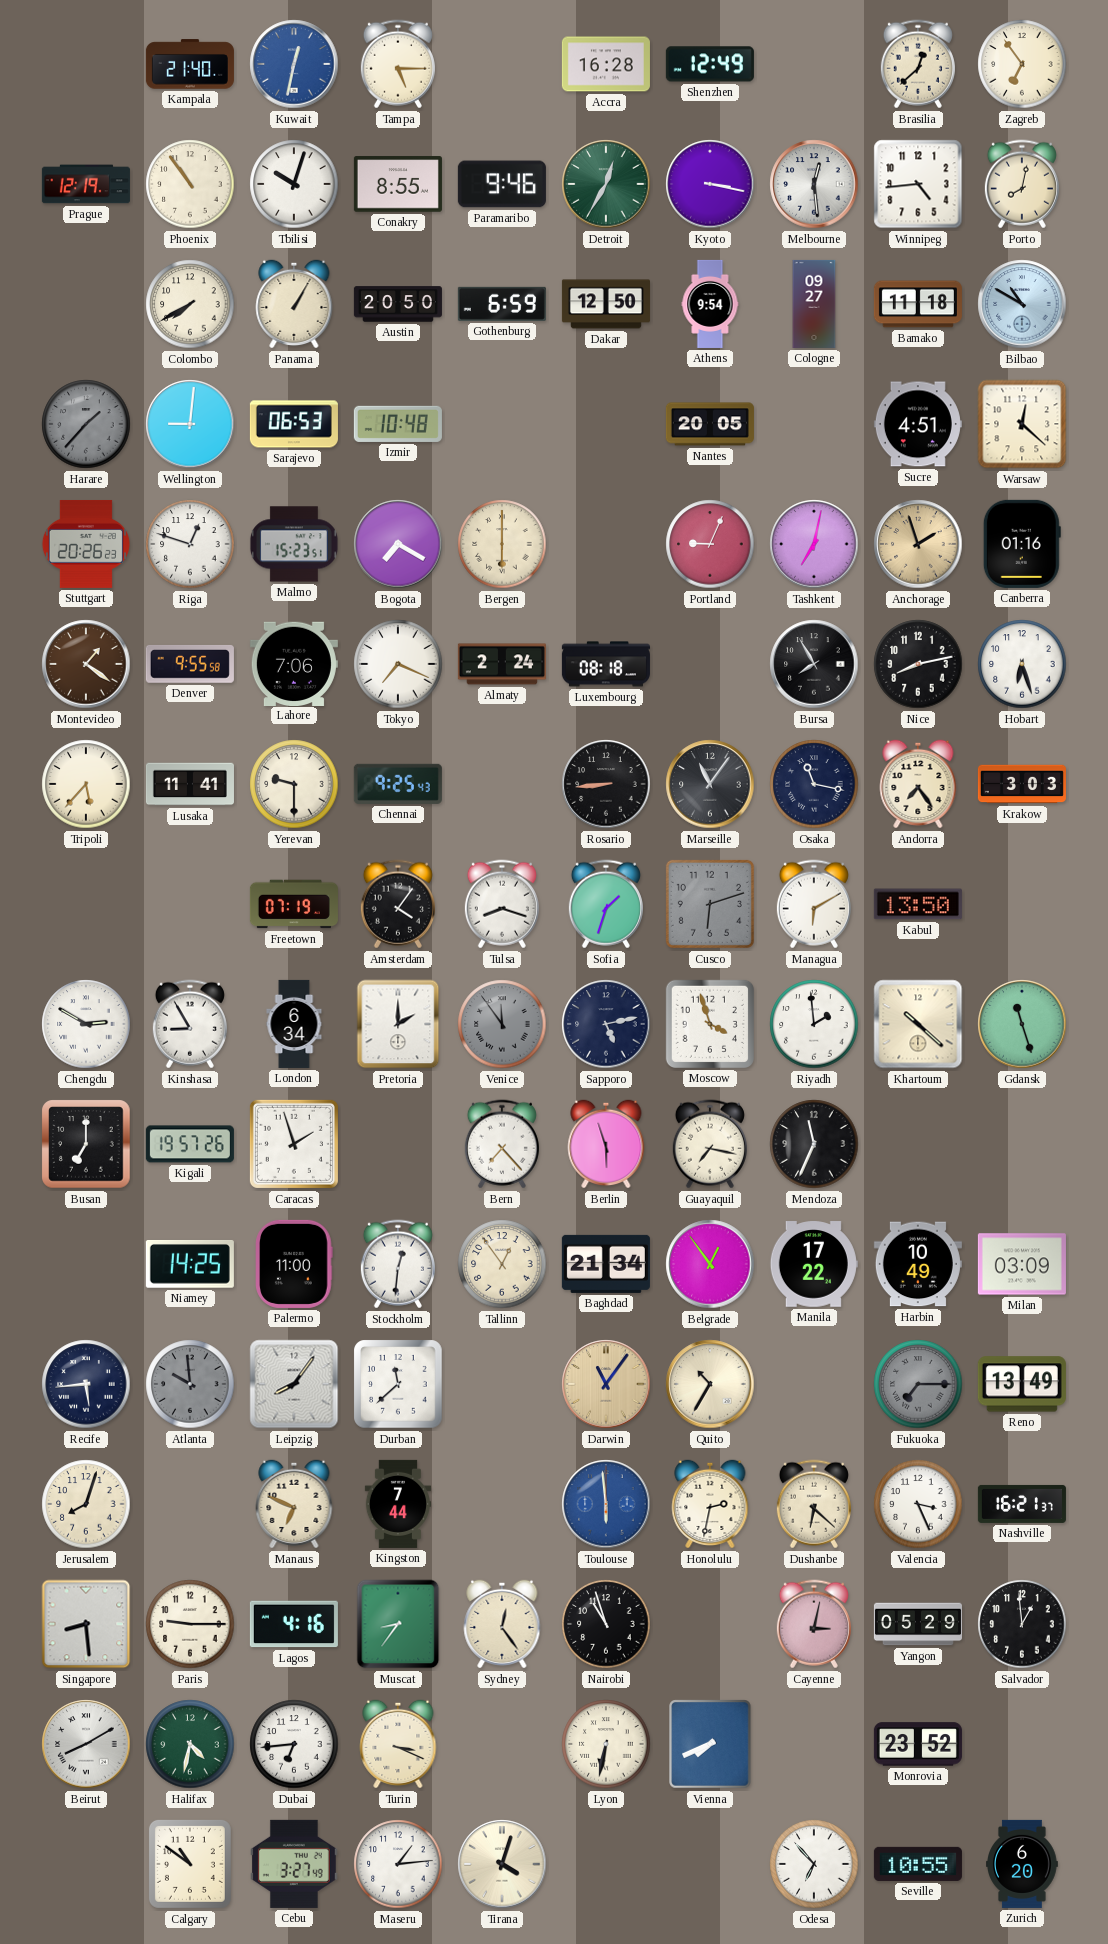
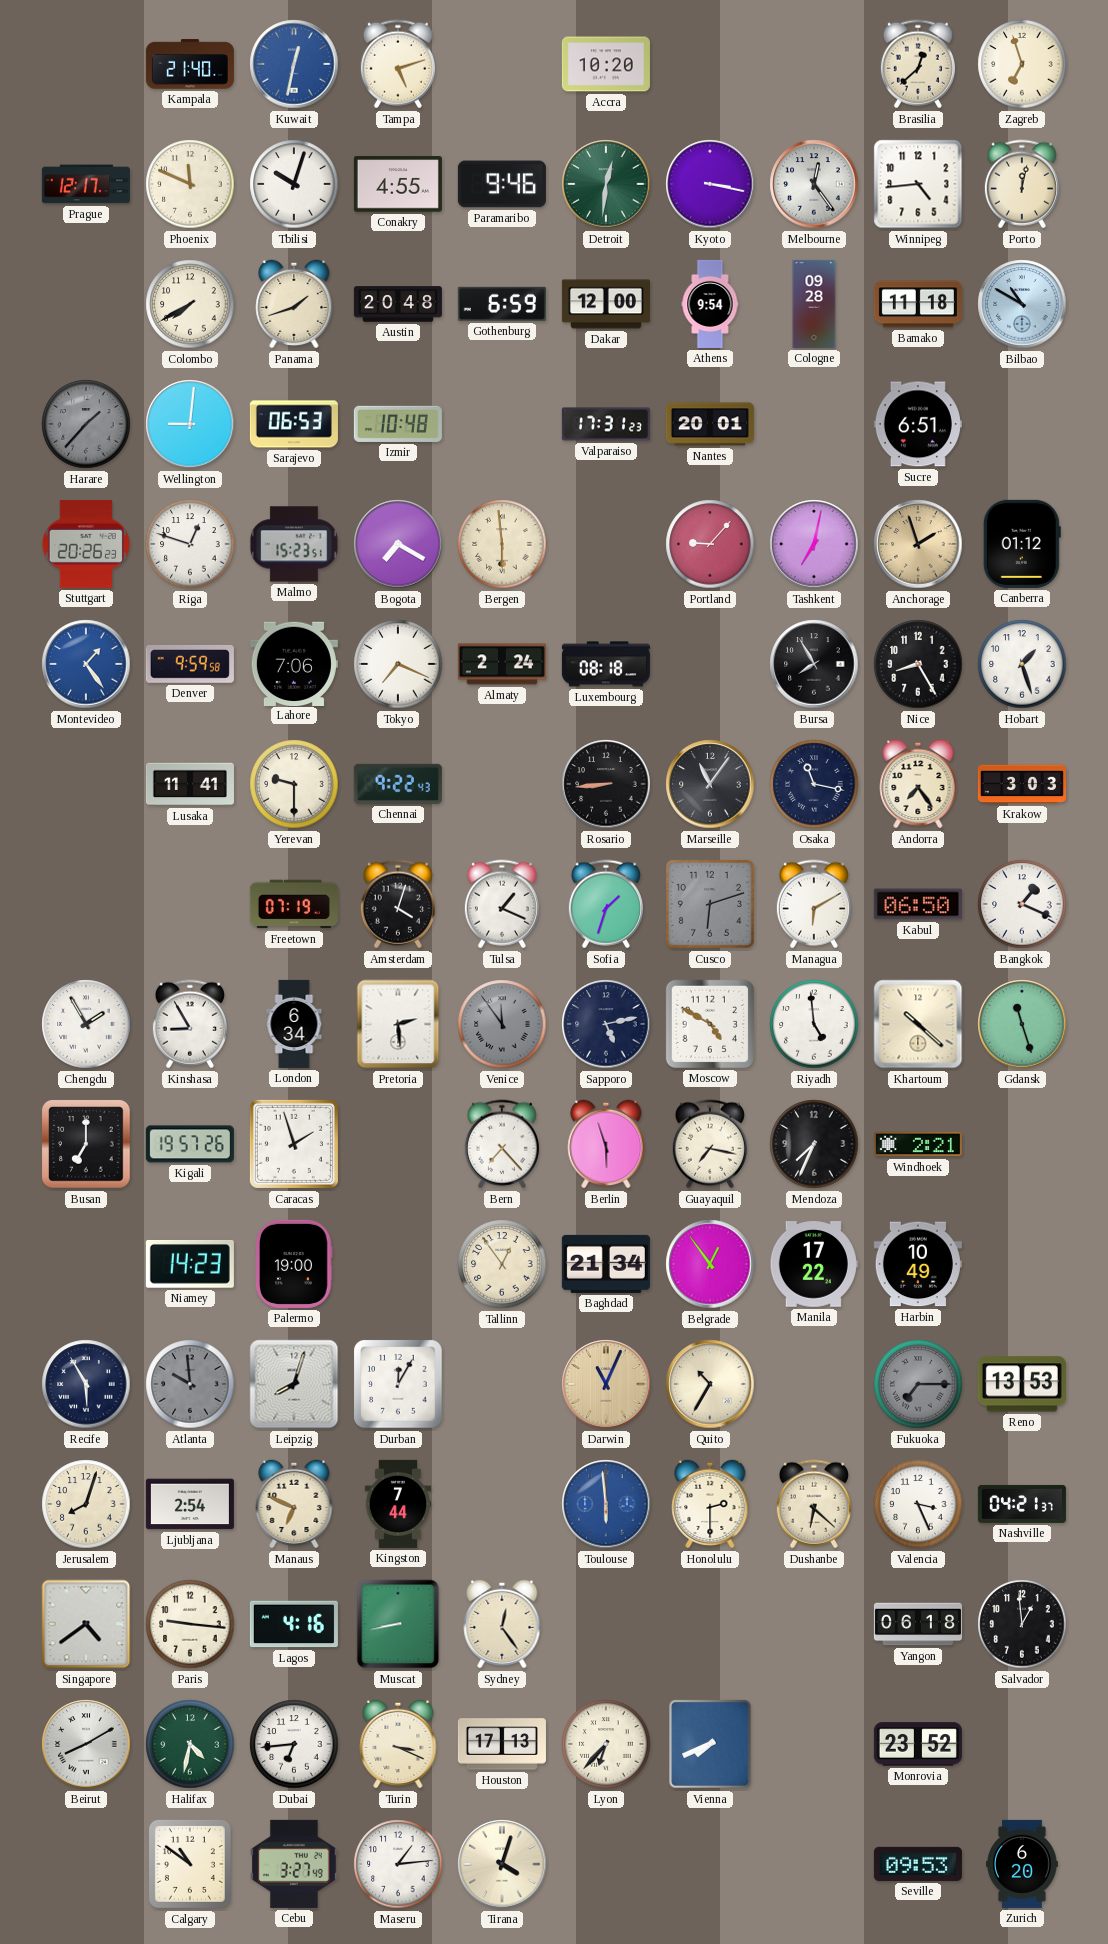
Tampa: 5:15 -> 5:12
Accra: 16:28 -> 10:20
Shenzhen: 12:49 -> none
Zagreb: 6:54 -> 6:57
Prague: 12:19 -> 12:17
Phoenix: 10:54 -> 11:49
Conakry: 8:55 -> 4:55
Detroit: 12:35 -> 12:31
Melbourne: 12:29 -> 12:24
Porto: 8:02 -> 12:02
Panama: 1:05 -> 1:42
Austin: 20:50 -> 20:48
Dakar: 12:50 -> 12:00
Cologne: 09:27 -> 09:28
Valparaiso: none -> 17:31
Nantes: 20:05 -> 20:01
Sucre: 4:51 -> 6:51
Warsaw: 12:22 -> none
Bergen: 6:00 -> 5:59
Portland: 9:04 -> 9:07
Canberra: 01:16 -> 01:12
Montevideo: 1:21 -> 1:24
Montevideo dial: brown -> blue
Denver: 9:55 -> 9:59
Nice: 8:13 -> 8:25
Hobart: 6:27 -> 1:27
Tripoli: 5:37 -> none
Chennai: 9:25 -> 9:22
Amsterdam: 4:06 -> 4:03
Tulsa: 8:18 -> 1:19
Kabul: 13:50 -> 06:50
Bangkok: none -> 1:19
Chengdu: 2:50 -> 1:55
Pretoria: 2:00 -> 2:29
Moscow: 3:57 -> 4:50
Riyadh: 1:59 -> 4:59
Mendoza: 11:34 -> 7:34
Windhoek: none -> 2:21
Niamey: 14:25 -> 14:23
Palermo: 11:00 -> 19:00
Stockholm: 12:31 -> none
Milan: 03:09 -> none
Recife: 5:44 -> 5:55
Leipzig: 8:06 -> 8:03
Durban: 11:38 -> 12:05
Darwin: 11:06 -> 11:04
Reno: 13:49 -> 13:53
Ljubljana: none -> 2:54
Honolulu: 2:32 -> 2:30
Nashville: 16:21 -> 04:21
Singapore: 8:29 -> 4:39
Paris: 9:15 -> 9:16
Muscat: 8:36 -> 8:43
Nairobi: 10:57 -> none
Cayenne: 3:02 -> none
Yangon: 05:29 -> 06:18
Houston: none -> 17:13
Lyon: 6:32 -> 6:37
Odesa: 6:53 -> none
Seville: 10:55 -> 09:53
